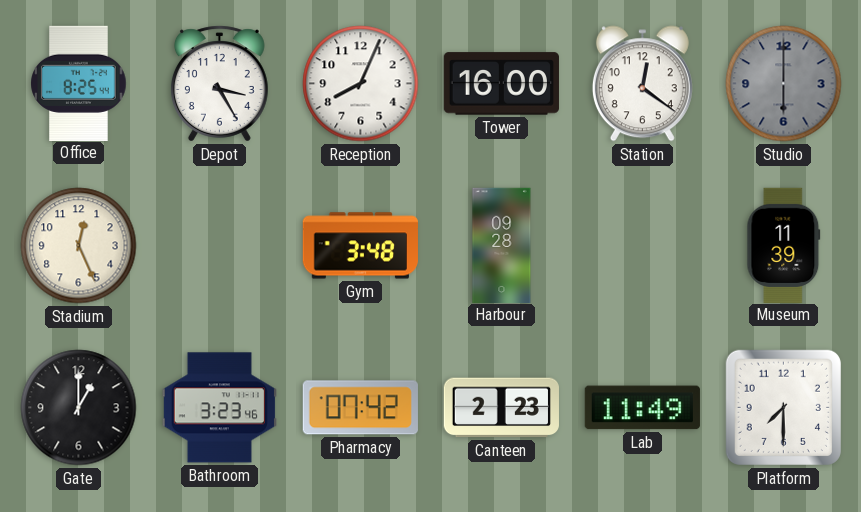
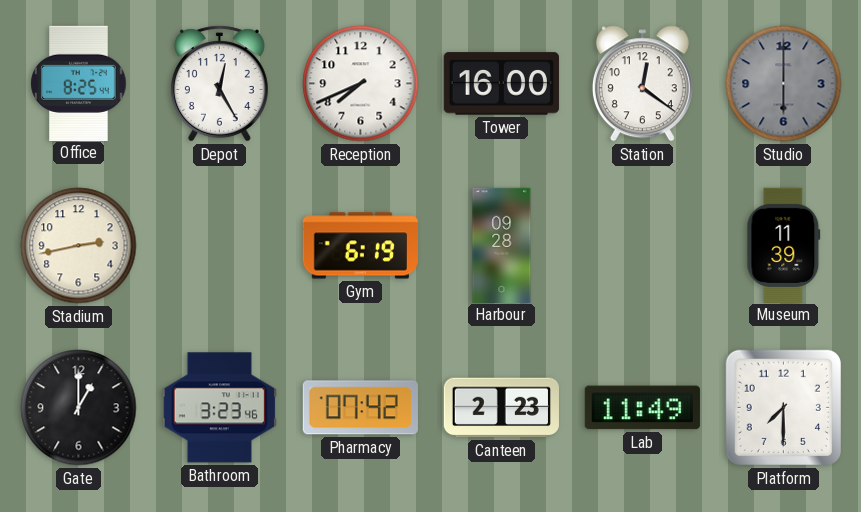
Depot: 3:25 -> 12:25
Reception: 8:04 -> 7:41
Stadium: 12:26 -> 2:43
Gym: 3:48 -> 6:19
